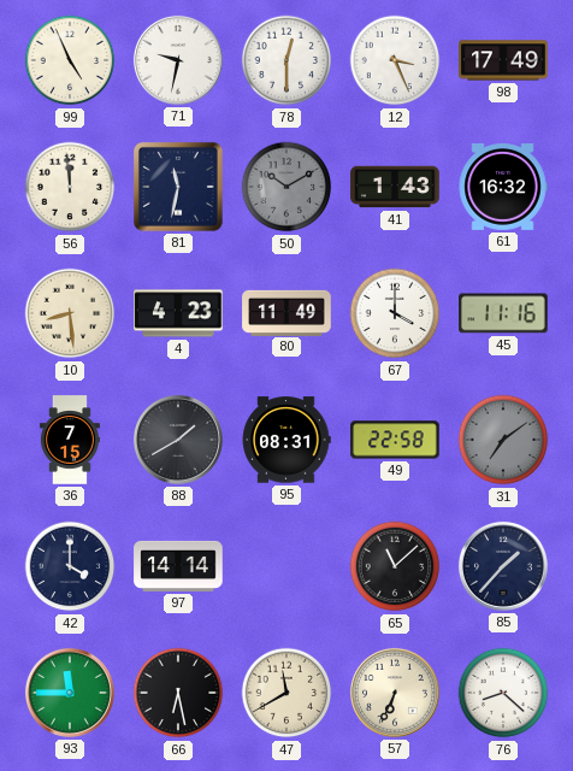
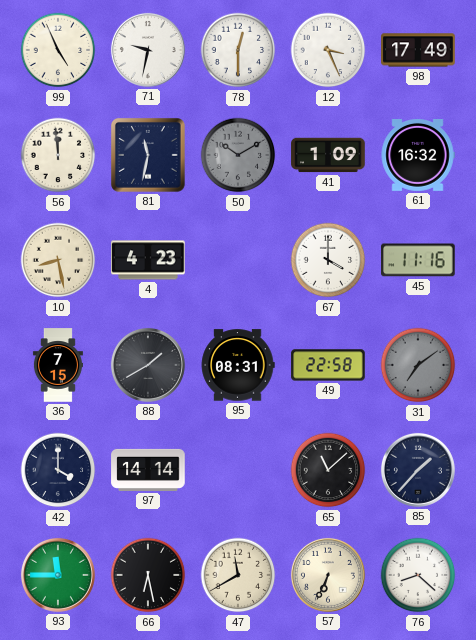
41: 1:43 -> 1:09
10: 8:29 -> 8:28
80: 11:49 -> none
